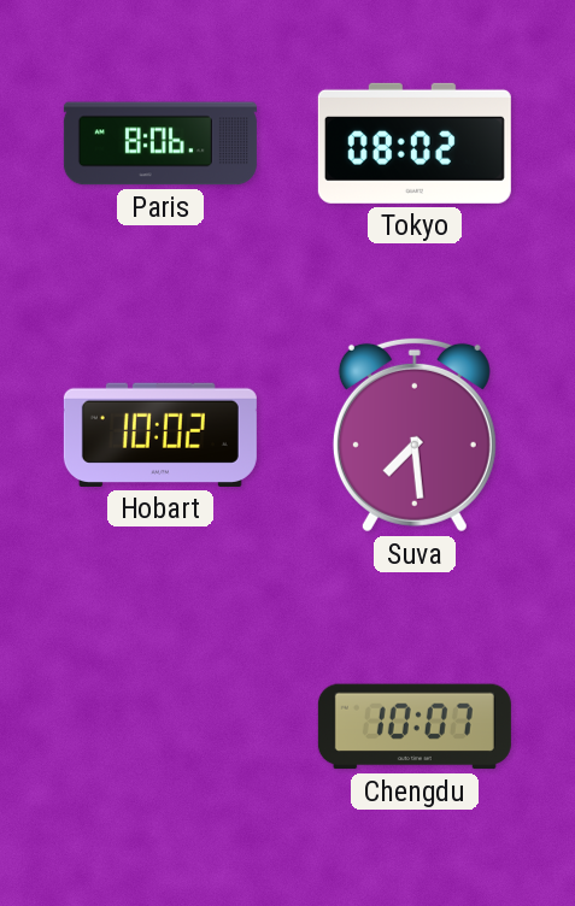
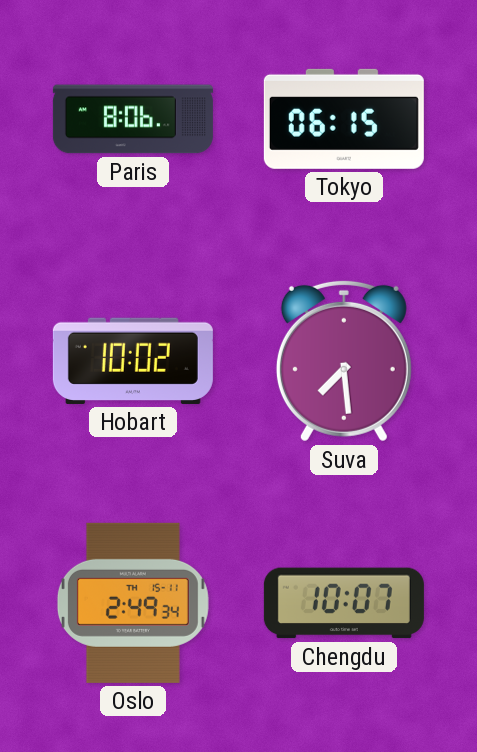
Tokyo: 08:02 -> 06:15
Oslo: none -> 2:49
